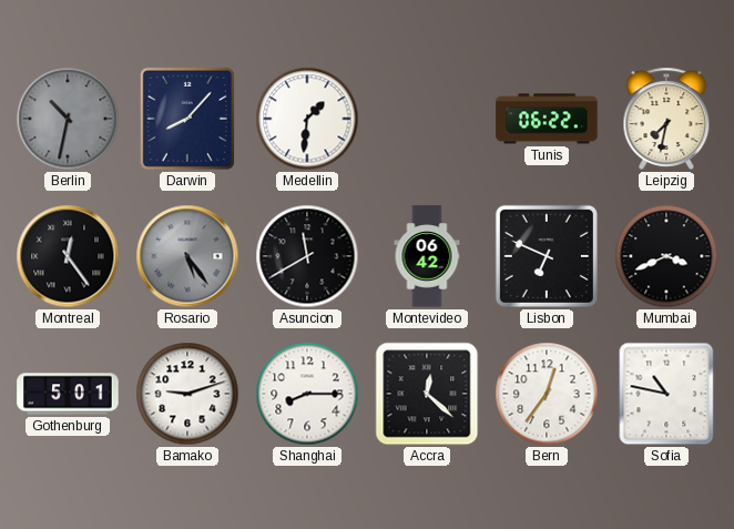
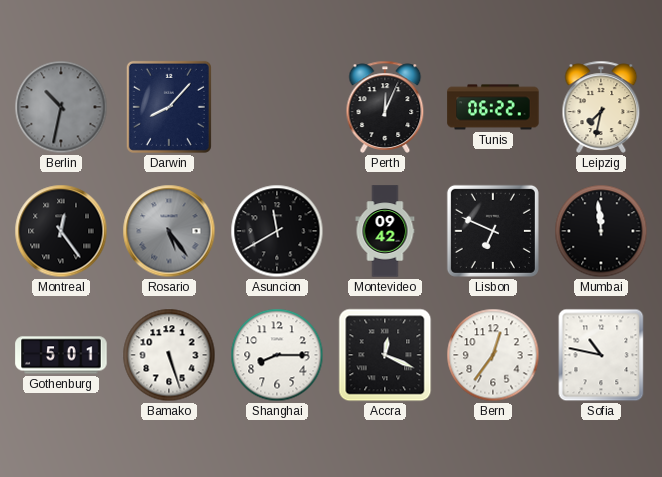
Medellin: 1:31 -> none
Perth: none -> 12:04
Montevideo: 06:42 -> 09:42
Mumbai: 3:41 -> 11:59
Bamako: 9:12 -> 5:27
Accra: 12:22 -> 12:19
